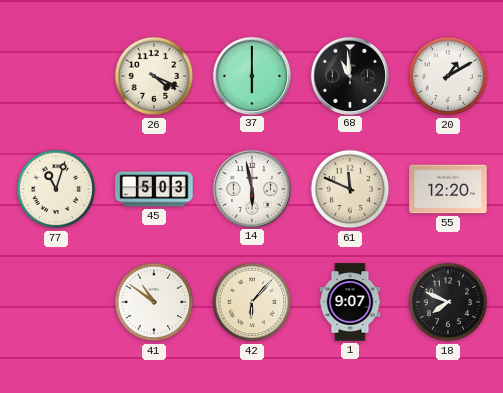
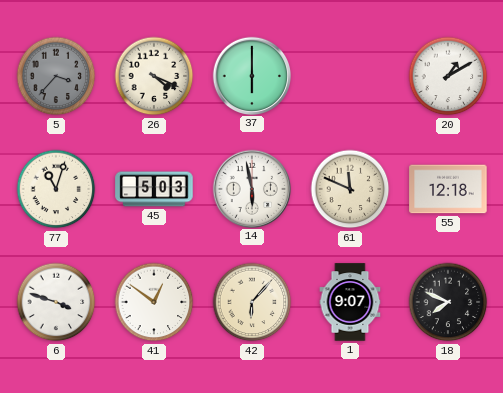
5: none -> 3:37
68: 10:59 -> none
55: 12:20 -> 12:18
6: none -> 3:48
41: 10:51 -> 12:51
